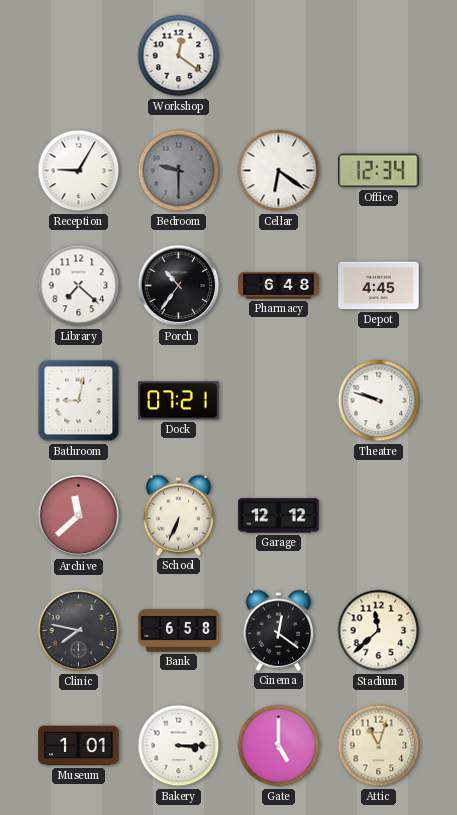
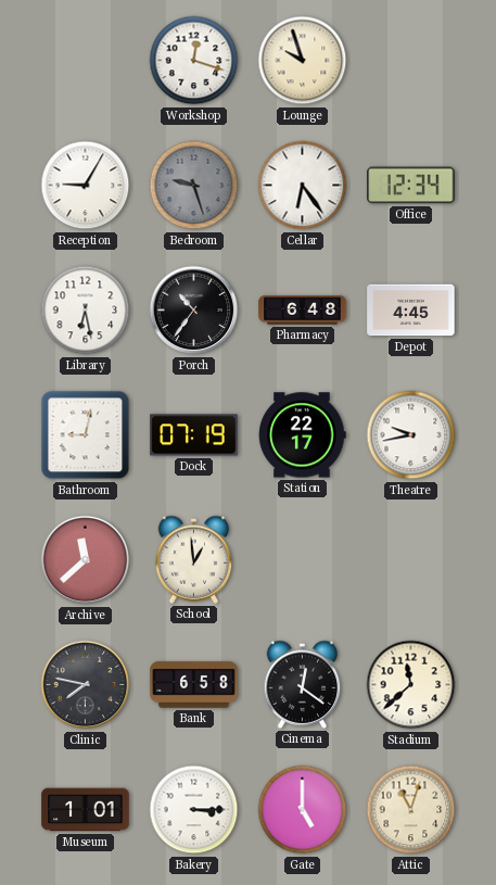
Workshop: 12:21 -> 12:18
Lounge: none -> 9:57
Bedroom: 9:30 -> 9:27
Cellar: 6:21 -> 6:24
Library: 7:22 -> 6:28
Dock: 07:21 -> 07:19
Station: none -> 22:17
Theatre: 9:48 -> 9:43
School: 6:34 -> 12:59
Garage: 12:12 -> none
